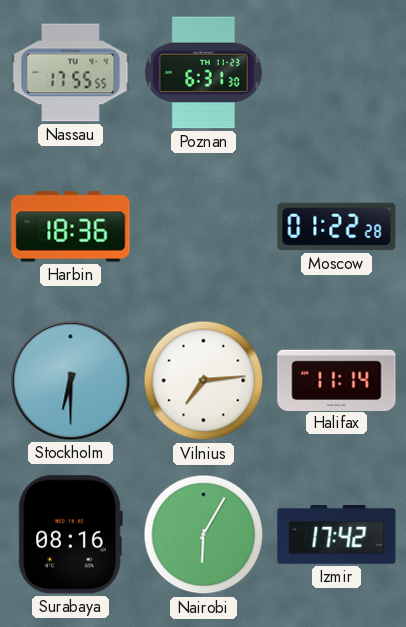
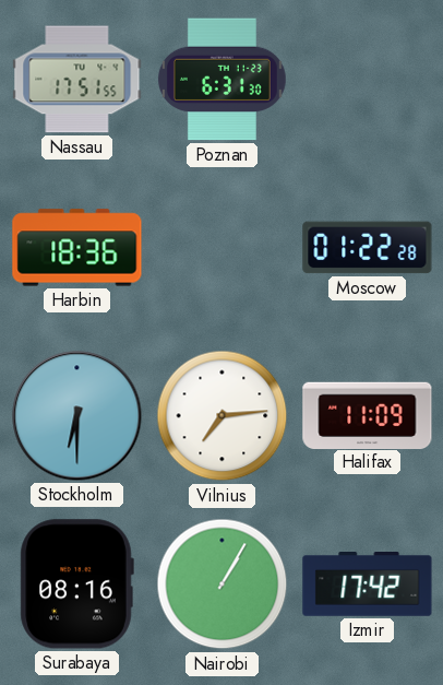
Nassau: 17:55 -> 17:51
Halifax: 11:14 -> 11:09
Nairobi: 6:05 -> 1:05
